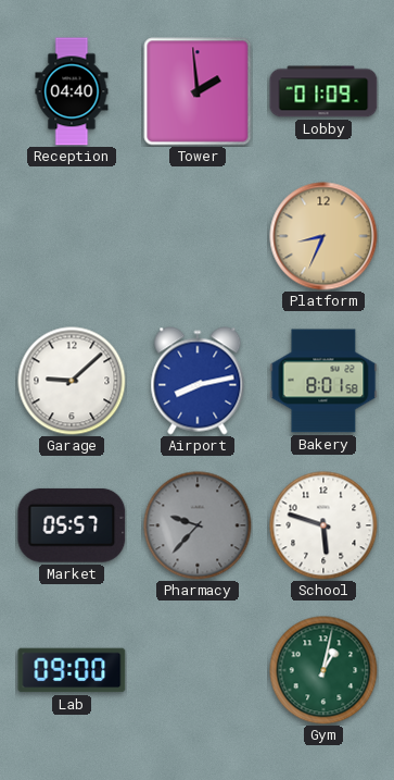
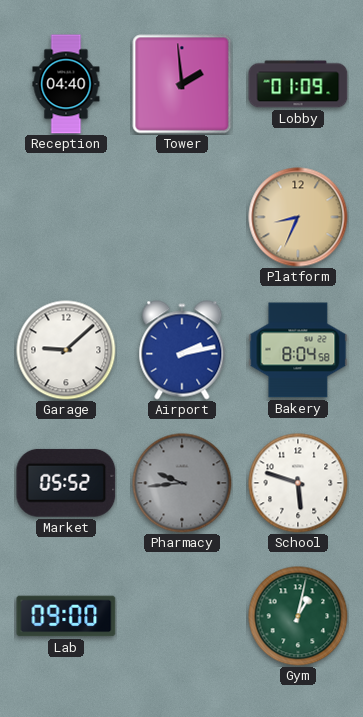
Airport: 8:13 -> 2:13
Bakery: 8:01 -> 8:04
Market: 05:57 -> 05:52
Pharmacy: 9:37 -> 9:44
